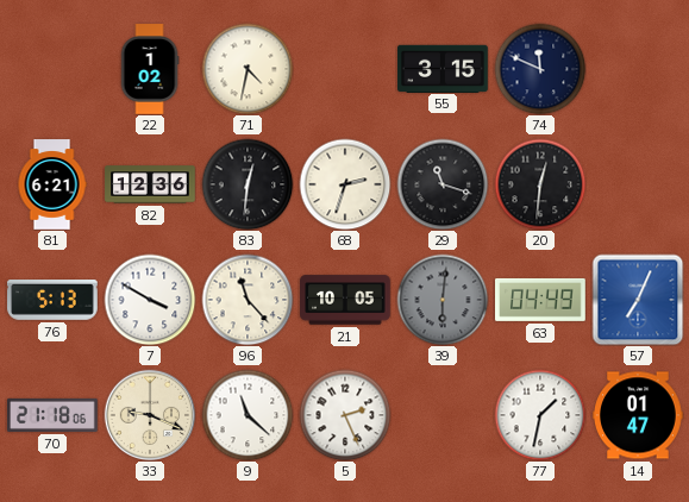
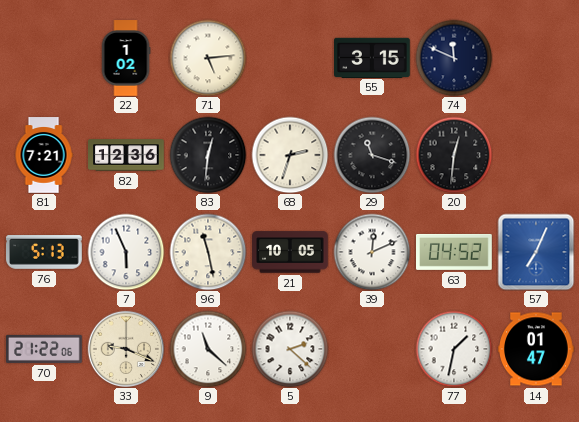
71: 4:32 -> 5:14
81: 6:21 -> 7:21
7: 3:50 -> 5:56
96: 11:23 -> 11:28
39: 6:01 -> 12:11
39 dial: grey -> white
63: 04:49 -> 04:52
70: 21:18 -> 21:22
5: 2:26 -> 2:22
